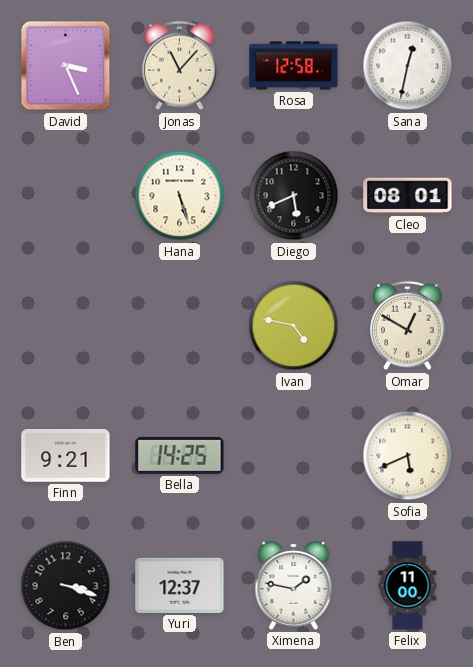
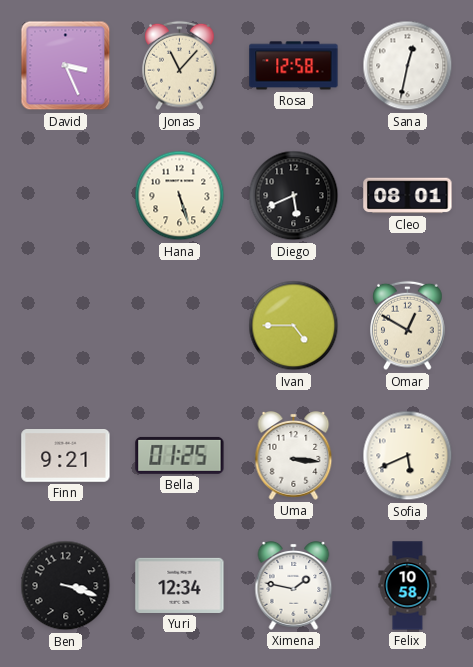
Ivan: 4:47 -> 4:45
Bella: 14:25 -> 01:25
Uma: none -> 3:16
Yuri: 12:37 -> 12:34
Felix: 11:00 -> 10:58
